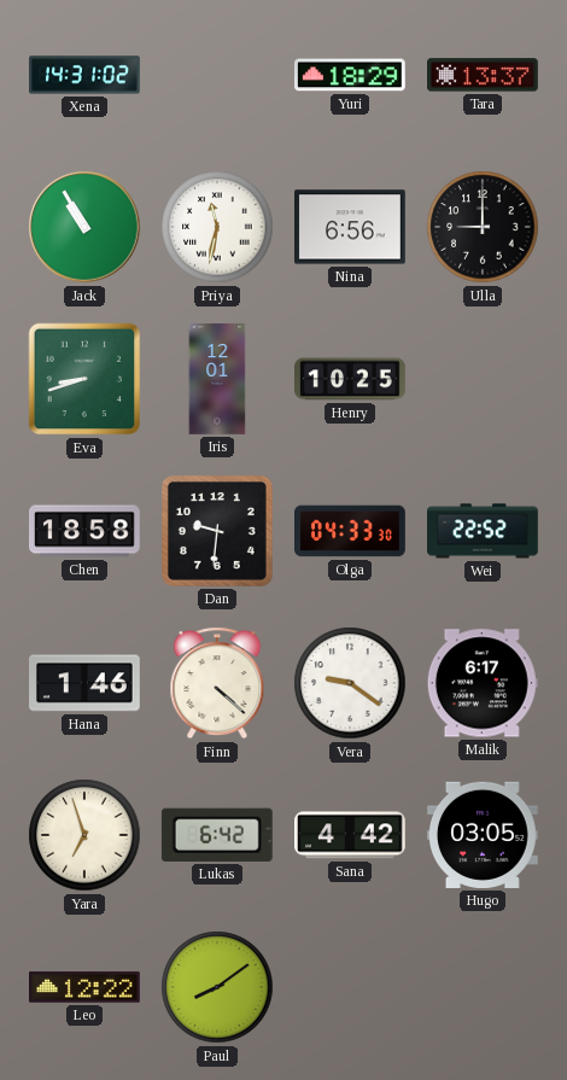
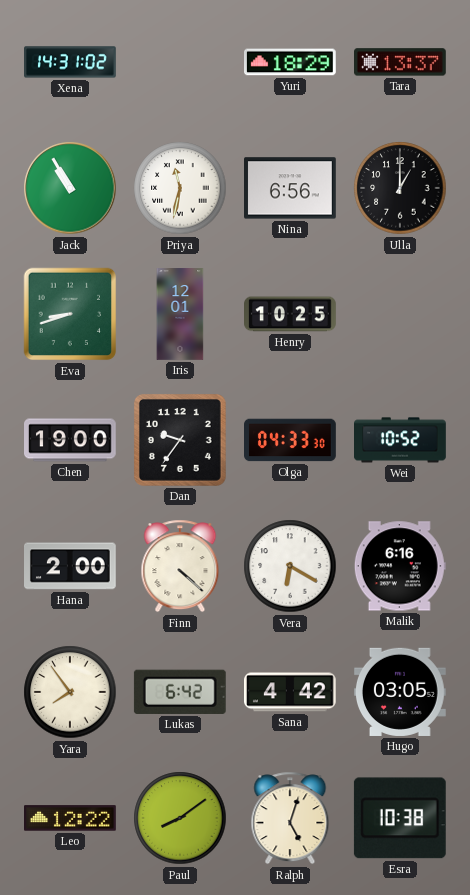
Ulla: 9:00 -> 1:00
Chen: 18:58 -> 19:00
Dan: 9:31 -> 9:36
Wei: 22:52 -> 10:52
Hana: 1:46 -> 2:00
Vera: 9:21 -> 6:20
Malik: 6:17 -> 6:16
Yara: 6:57 -> 7:54
Ralph: none -> 5:03
Esra: none -> 10:38
